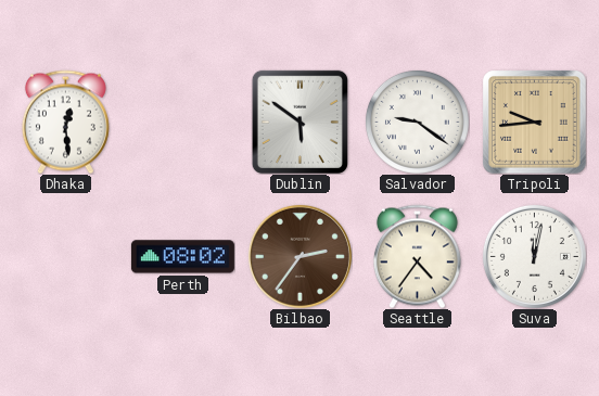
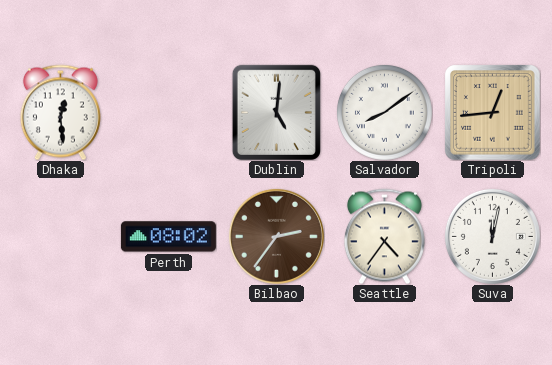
Dublin: 5:51 -> 5:01
Salvador: 9:21 -> 8:09
Tripoli: 9:44 -> 12:44
